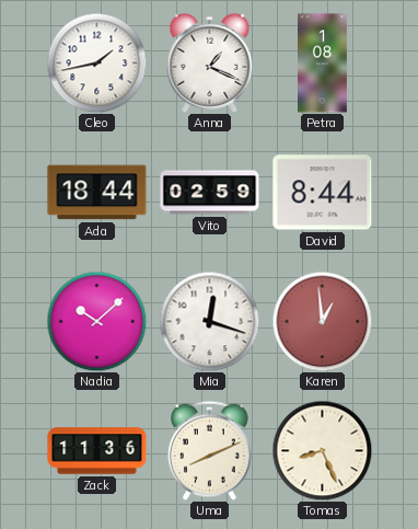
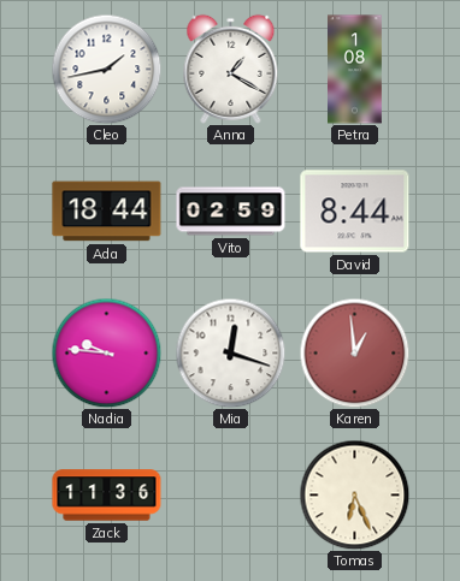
Anna: 1:19 -> 1:20
Nadia: 10:08 -> 9:46
Uma: 8:11 -> none
Tomas: 8:26 -> 6:26
